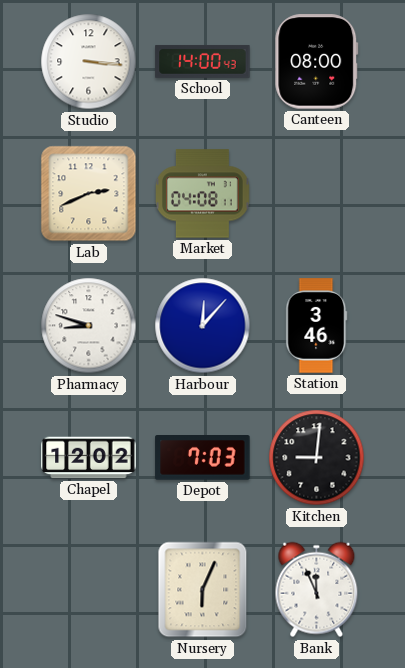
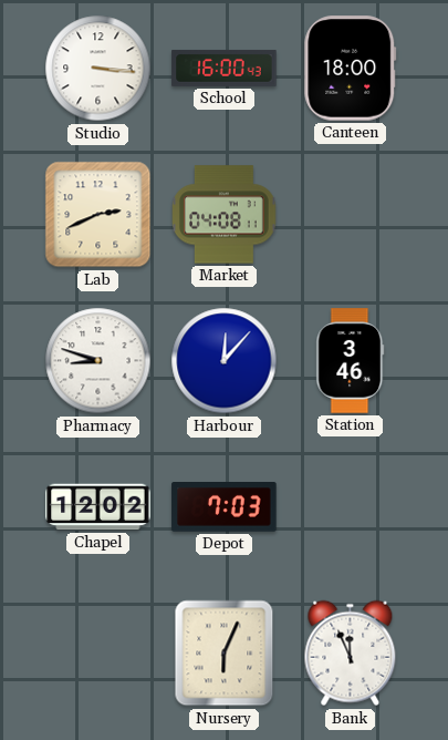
School: 14:00 -> 16:00
Canteen: 08:00 -> 18:00
Kitchen: 9:01 -> none
